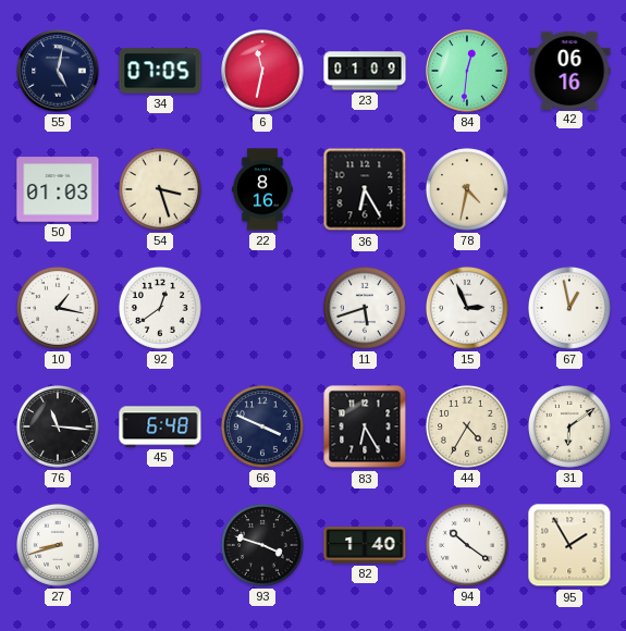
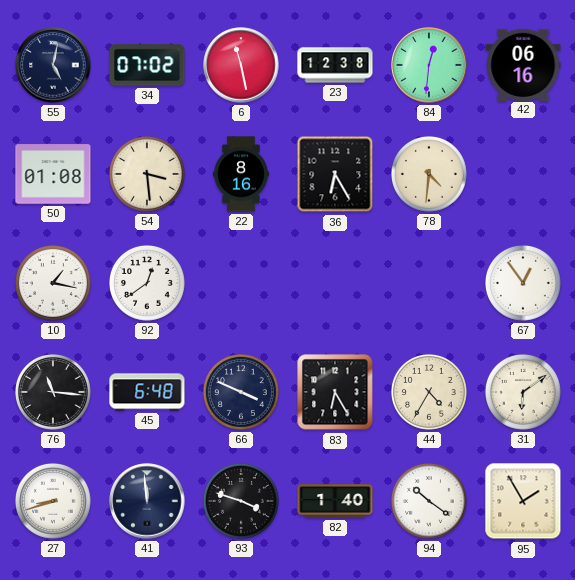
34: 07:05 -> 07:02
6: 11:32 -> 11:28
23: 01:09 -> 12:38
50: 01:03 -> 01:08
54: 3:27 -> 3:29
78: 4:32 -> 4:31
11: 5:42 -> none
15: 2:56 -> none
67: 12:58 -> 12:54
41: none -> 11:59
